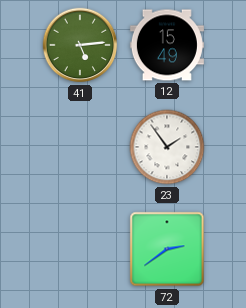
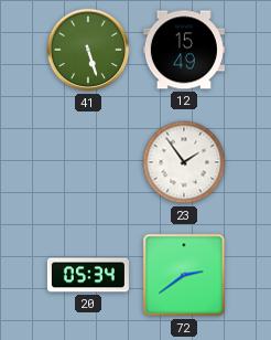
41: 5:14 -> 5:27
20: none -> 05:34
